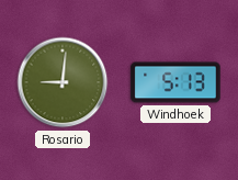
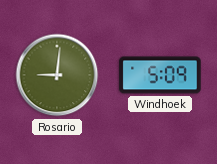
Windhoek: 5:13 -> 5:09
